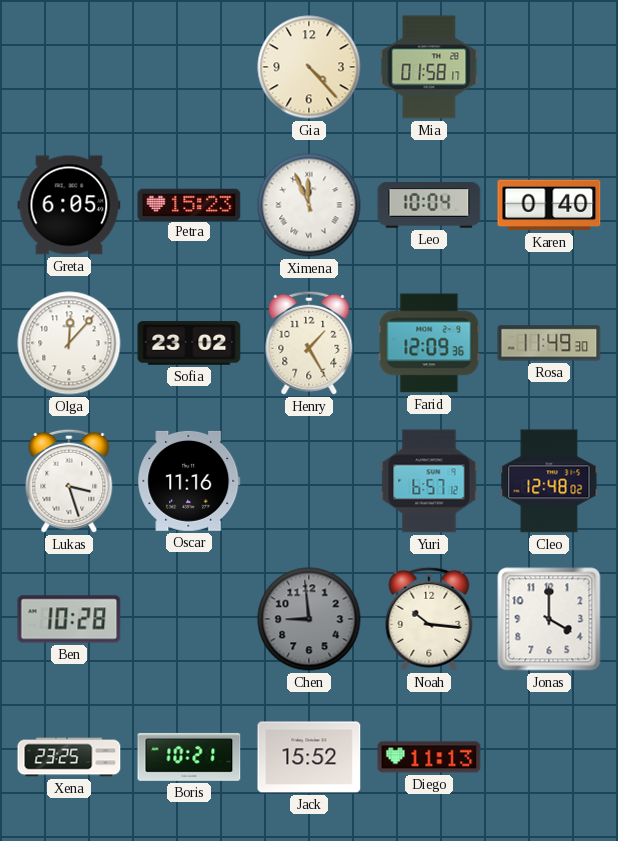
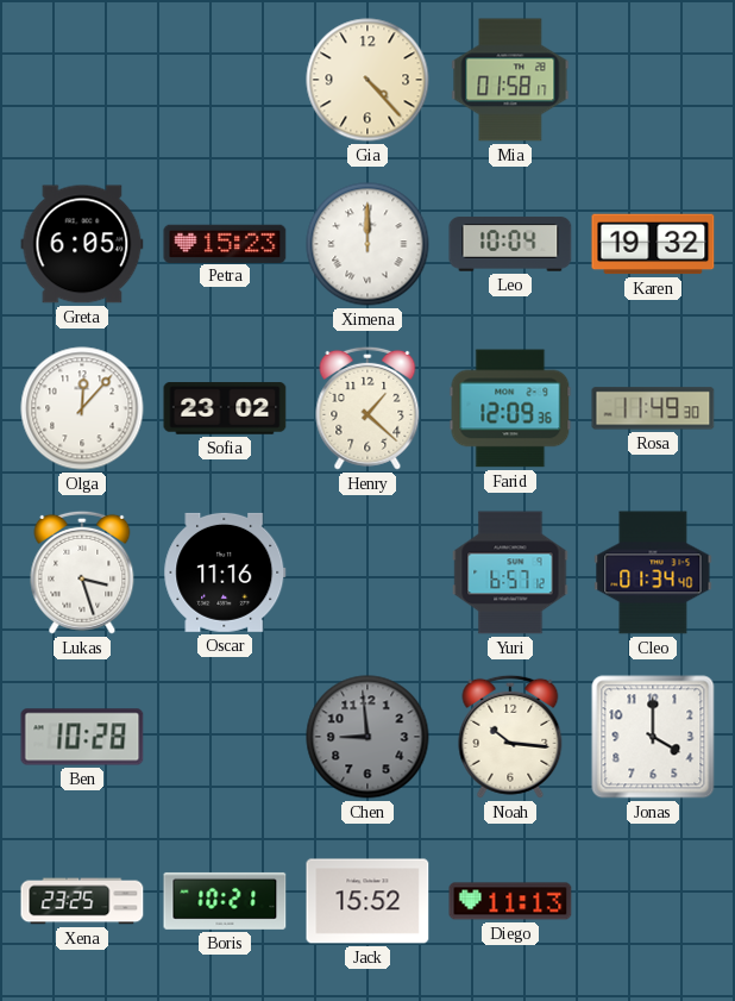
Ximena: 11:56 -> 12:00
Karen: 0:40 -> 19:32
Henry: 1:25 -> 1:22
Cleo: 12:48 -> 01:34
